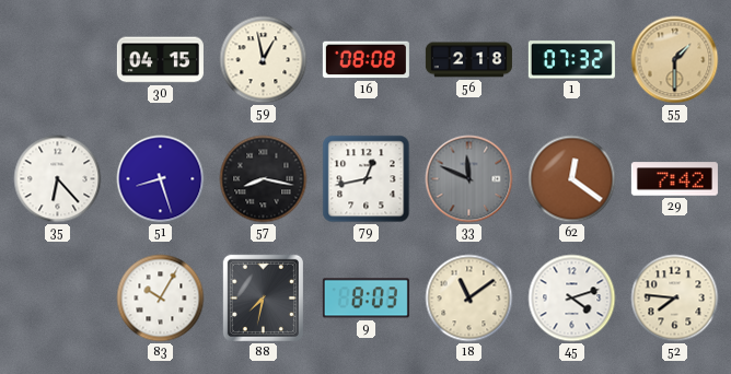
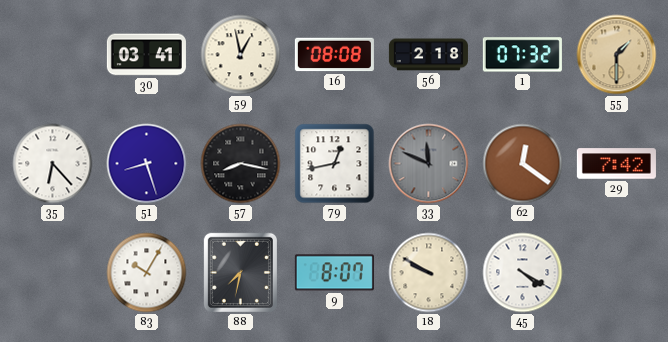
30: 04:15 -> 03:41
9: 8:03 -> 8:07
18: 11:09 -> 9:50
45: 4:12 -> 4:20
52: 7:46 -> none
